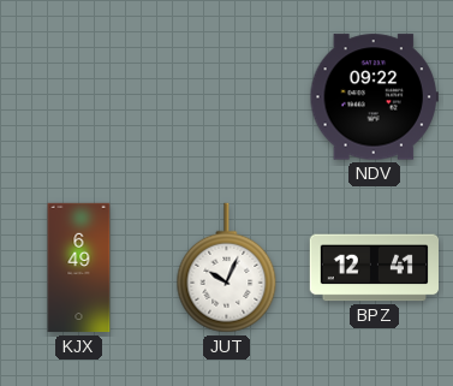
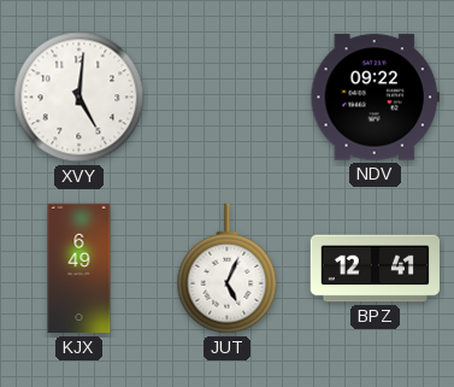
XVY: none -> 5:01
JUT: 10:04 -> 5:04
